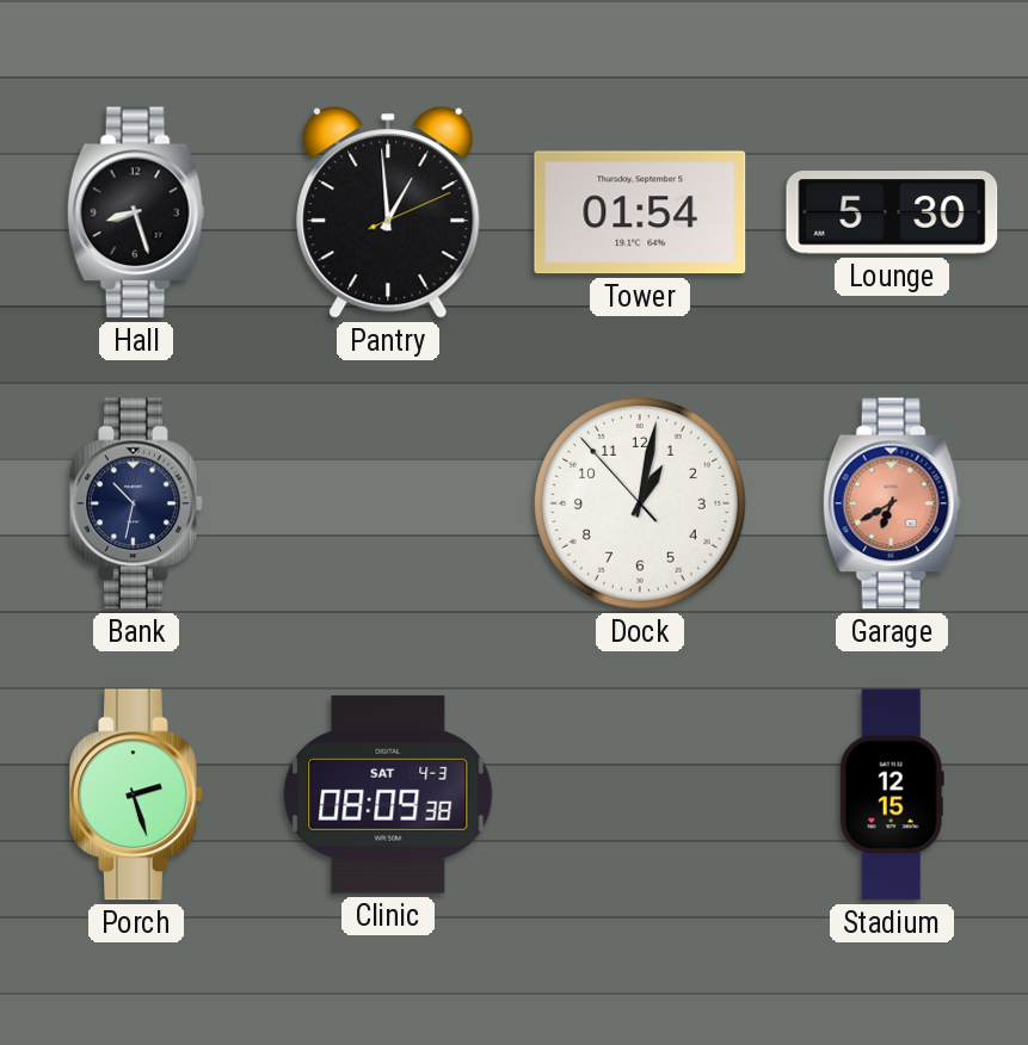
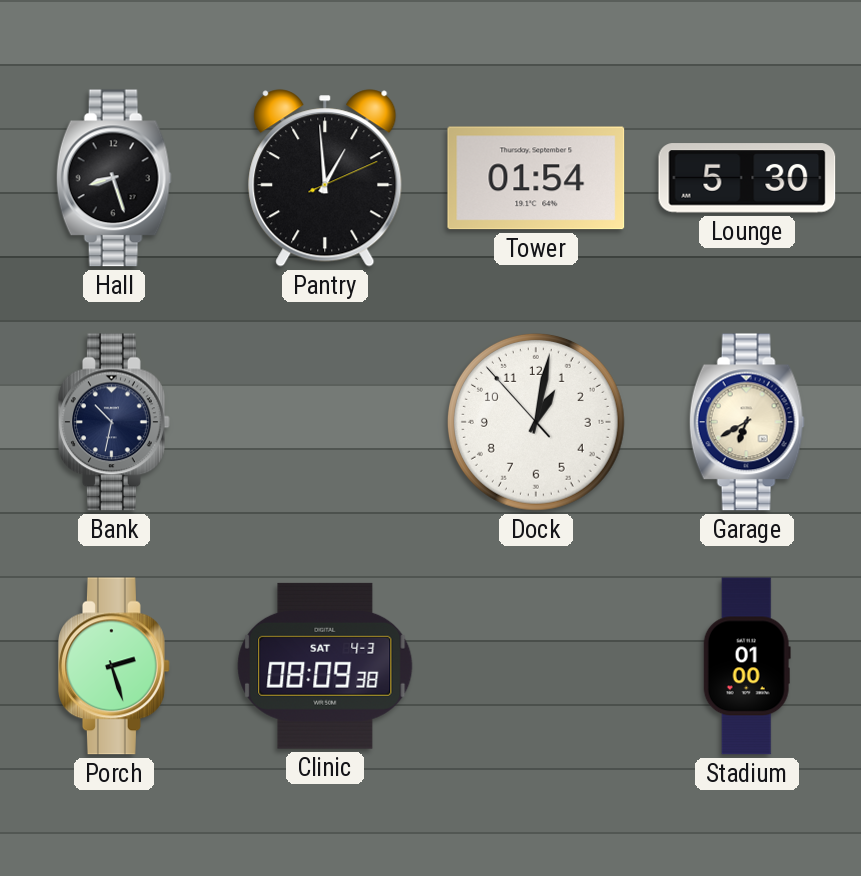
Garage dial: salmon -> cream
Stadium: 12:15 -> 01:00
